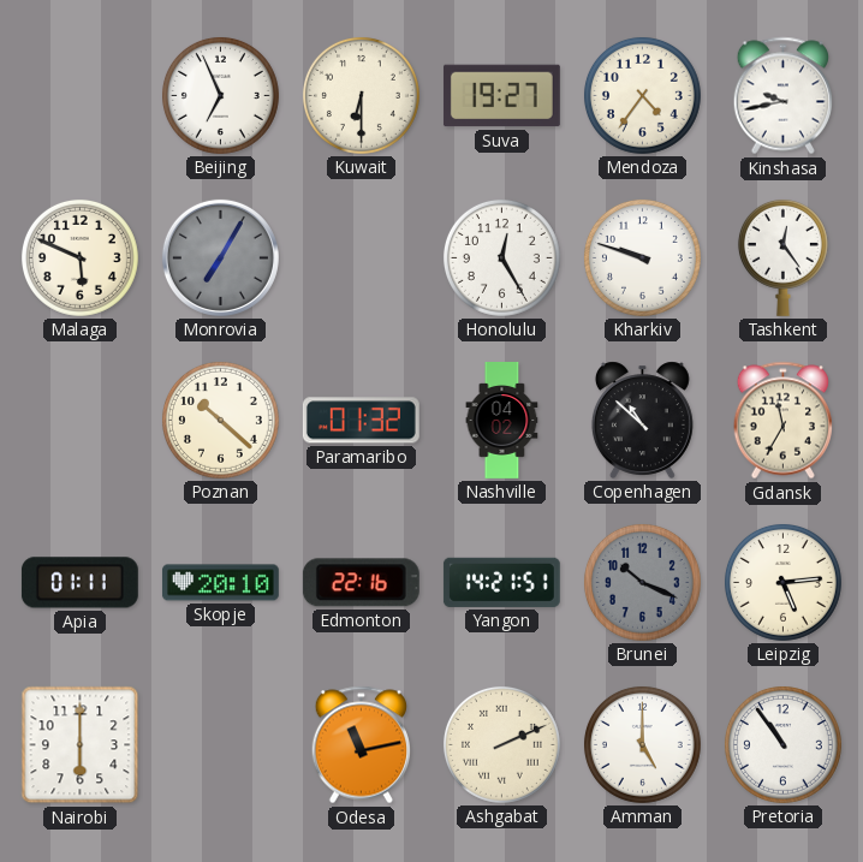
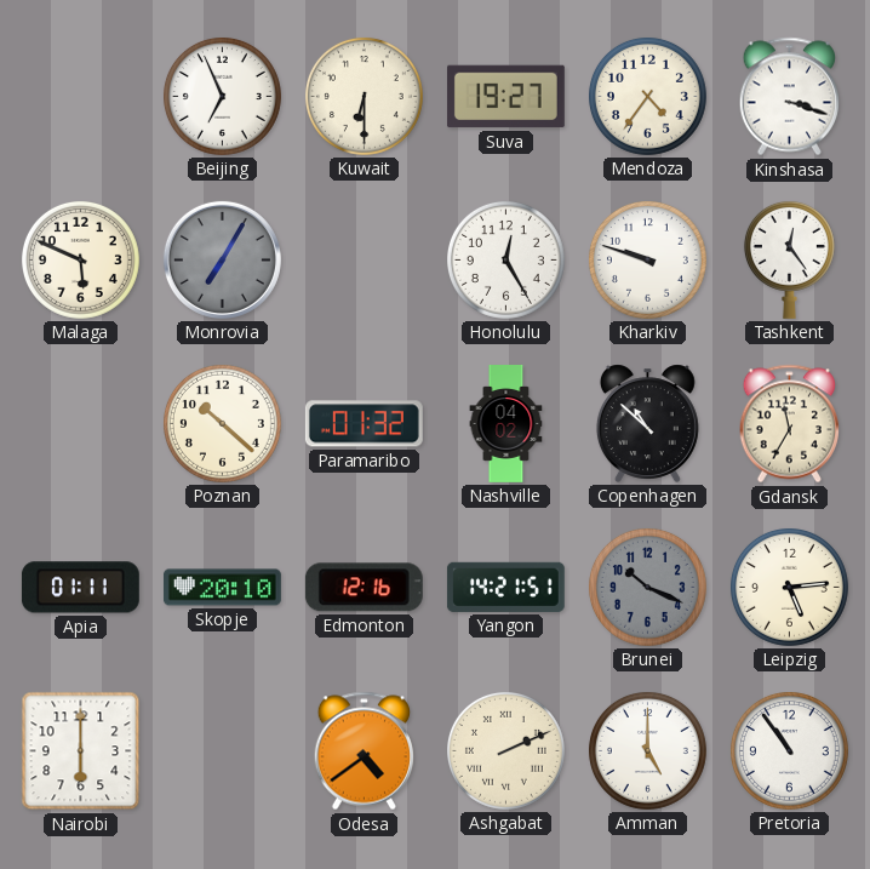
Kinshasa: 9:43 -> 3:18
Edmonton: 22:16 -> 12:16
Odesa: 11:13 -> 4:39
